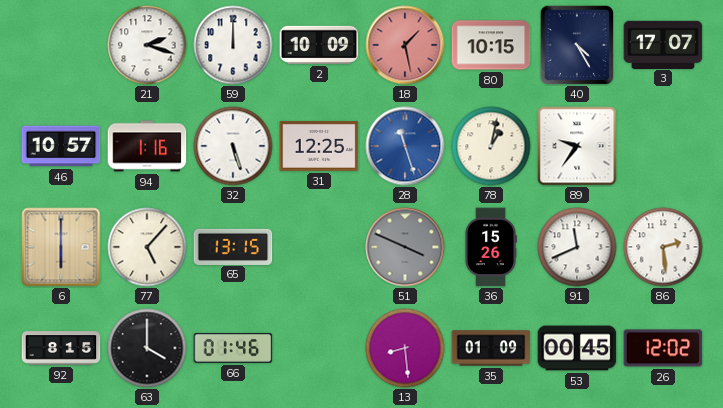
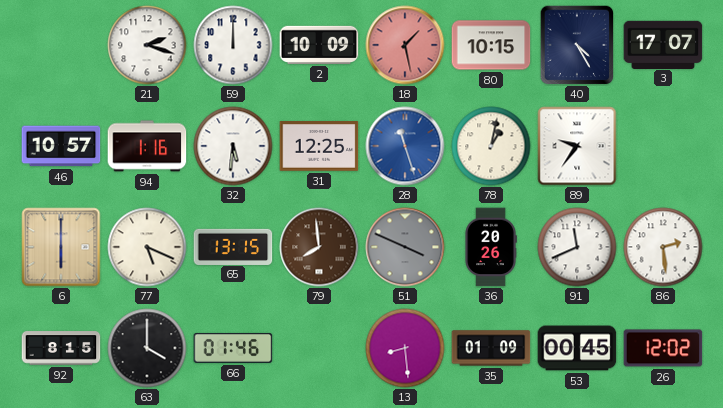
32: 5:27 -> 5:31
77: 5:07 -> 5:19
79: none -> 7:59
36: 15:26 -> 20:26
